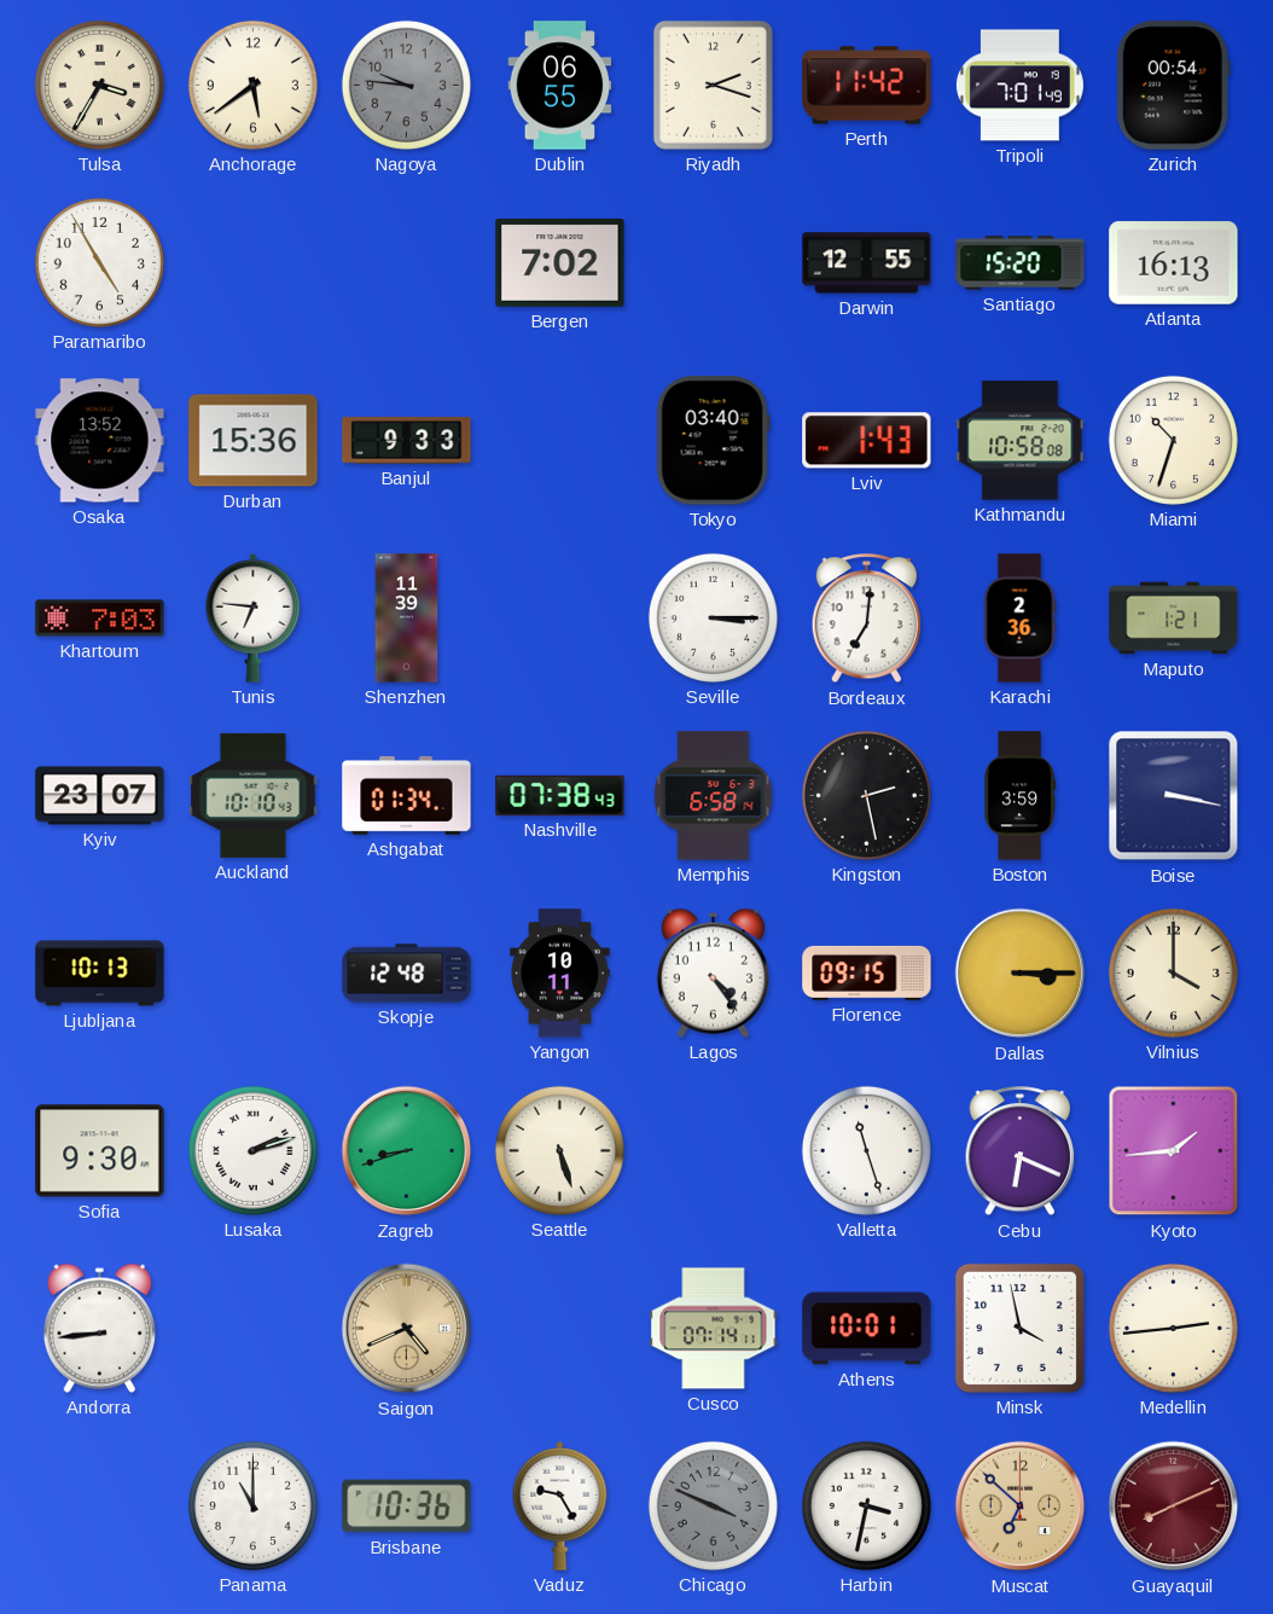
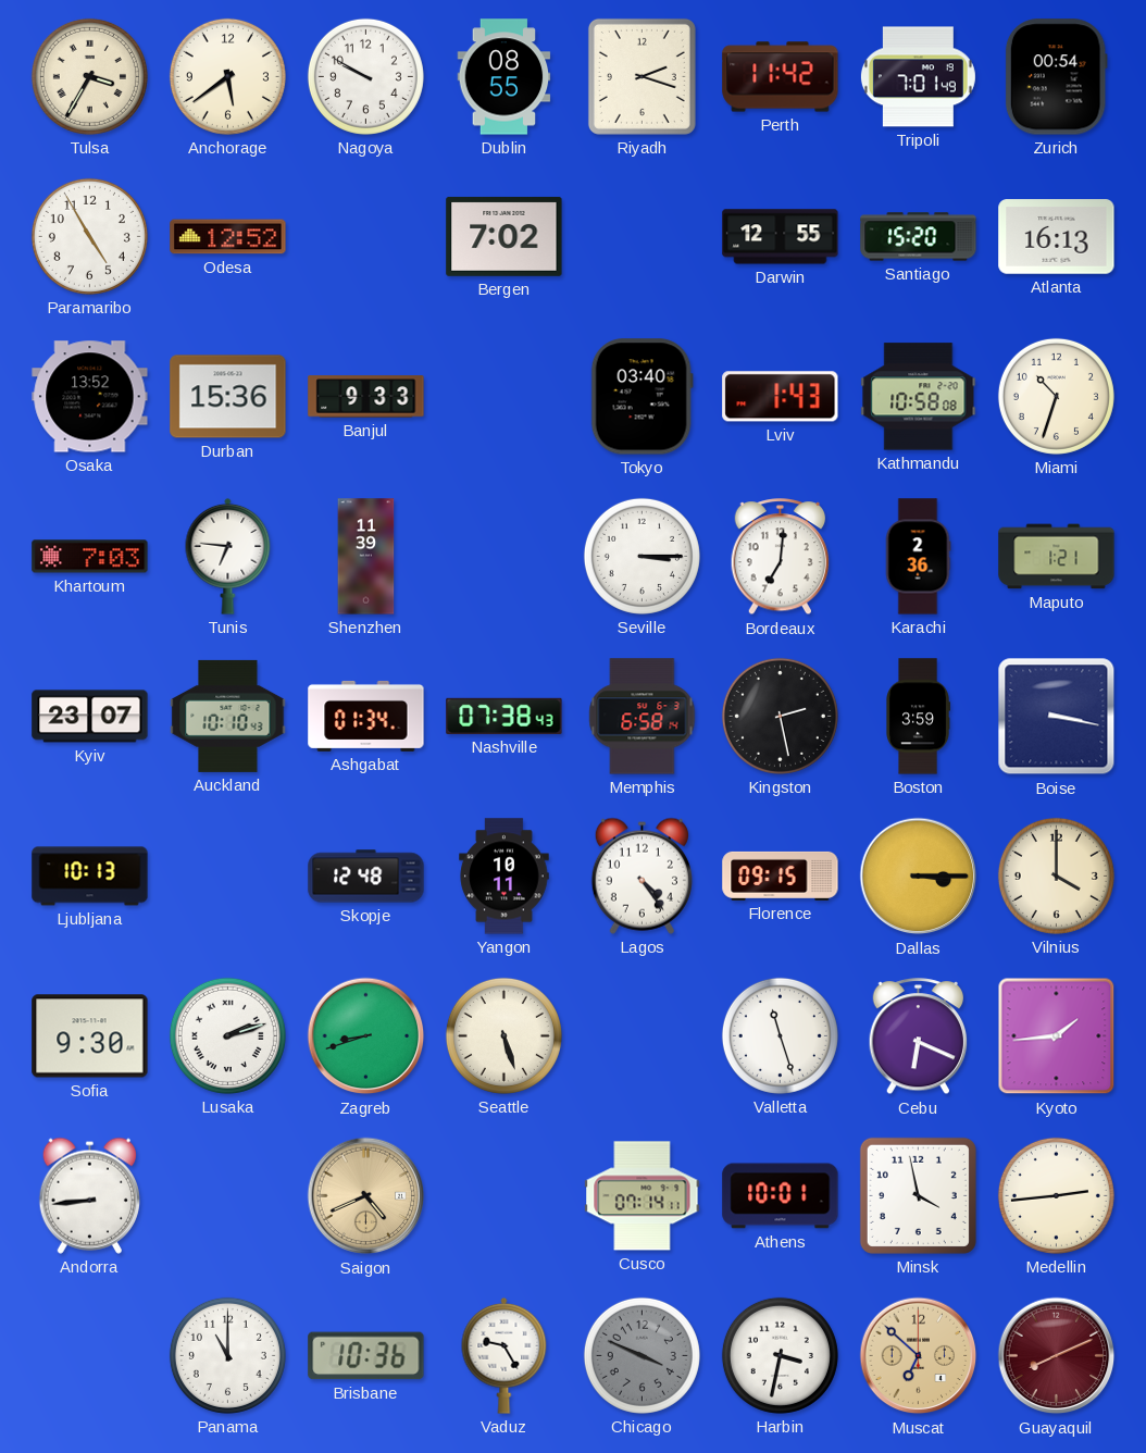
Nagoya: 9:46 -> 9:50
Nagoya dial: grey -> white
Dublin: 06:55 -> 08:55
Odesa: none -> 12:52
